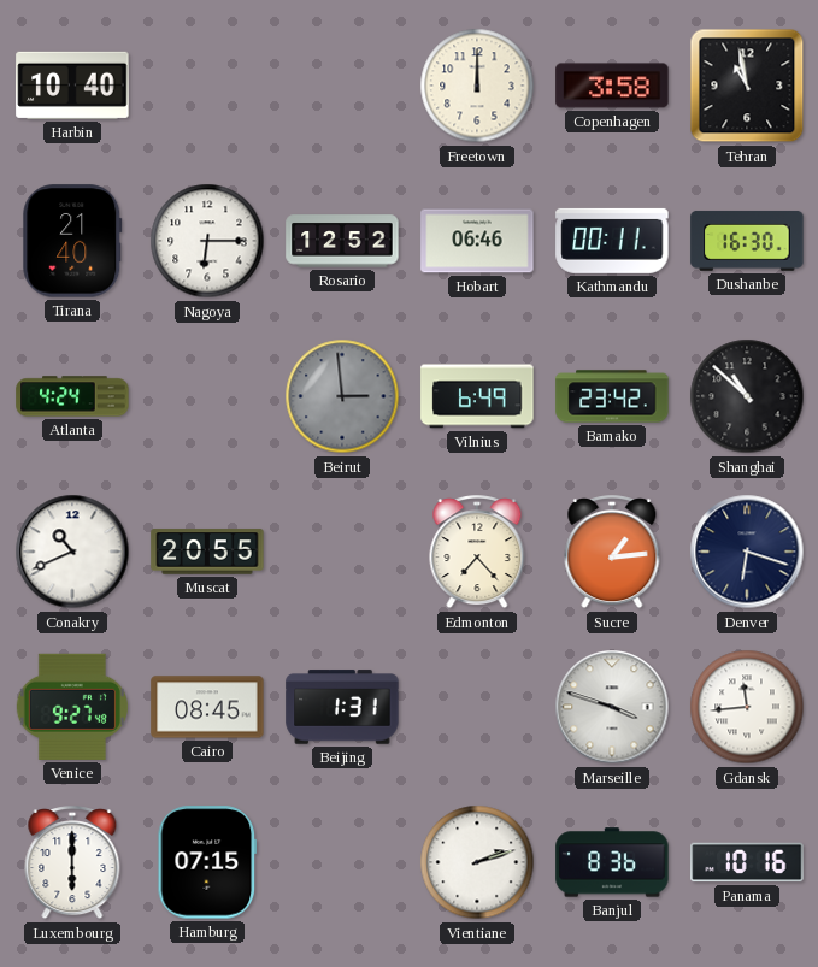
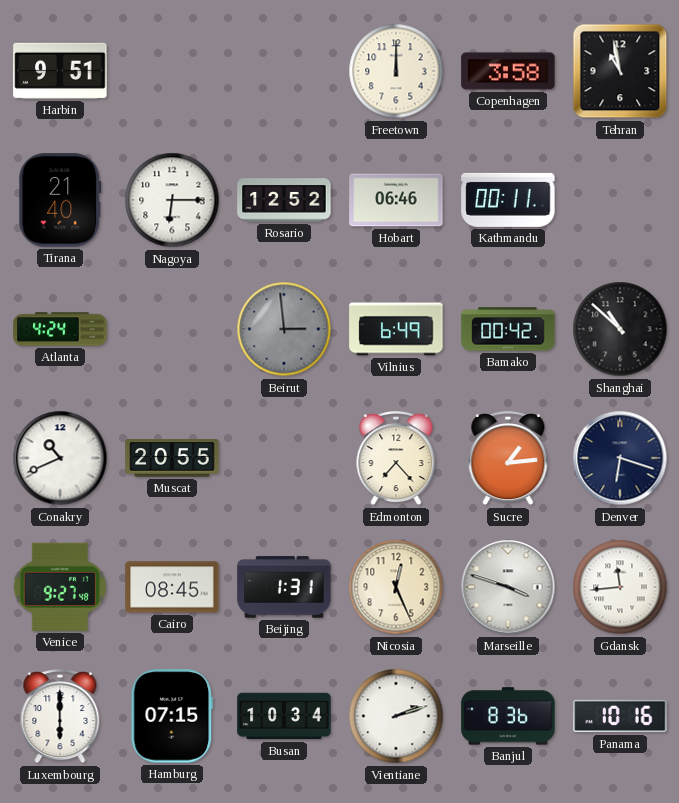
Harbin: 10:40 -> 9:51
Dushanbe: 16:30 -> none
Bamako: 23:42 -> 00:42
Nicosia: none -> 12:26
Busan: none -> 10:34
